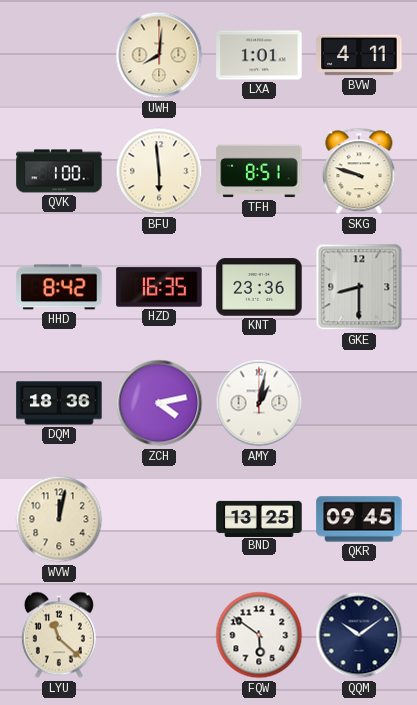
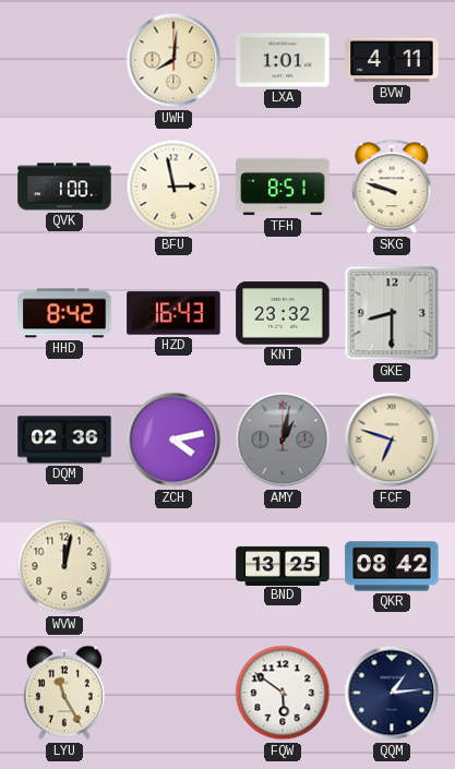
BFU: 5:59 -> 2:58
HZD: 16:35 -> 16:43
KNT: 23:36 -> 23:32
DQM: 18:36 -> 02:36
AMY dial: white -> grey
FCF: none -> 6:48
QKR: 09:45 -> 08:42
LYU: 11:22 -> 11:25
QQM: 10:09 -> 1:14
